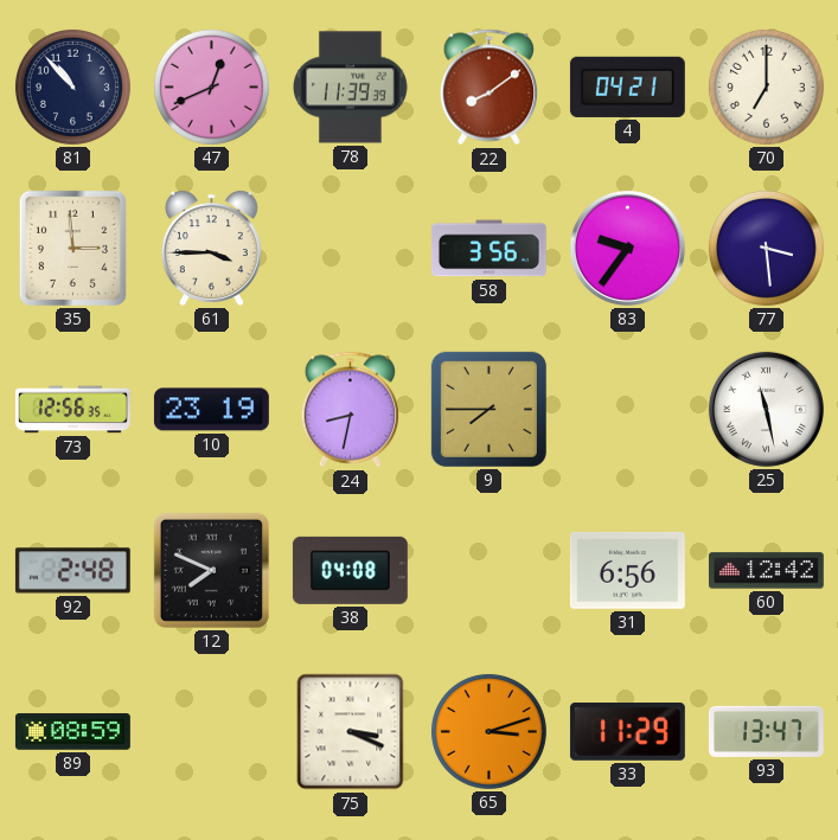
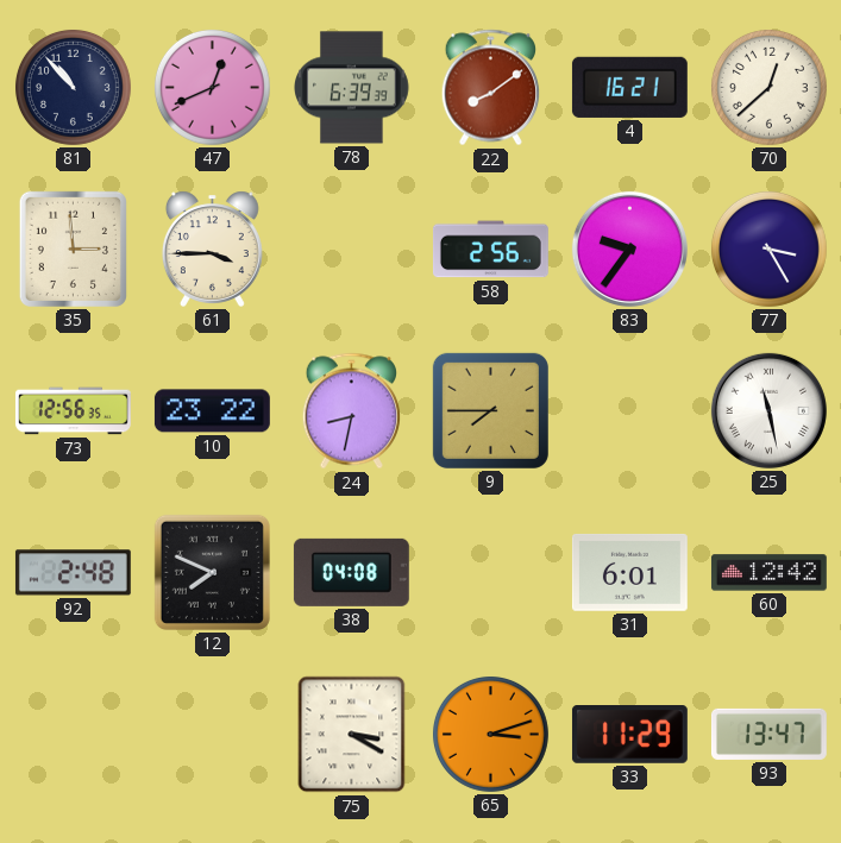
78: 11:39 -> 6:39
4: 04:21 -> 16:21
70: 7:00 -> 12:38
58: 3:56 -> 2:56
77: 3:29 -> 3:25
10: 23:19 -> 23:22
31: 6:56 -> 6:01
89: 08:59 -> none
75: 3:19 -> 3:20
